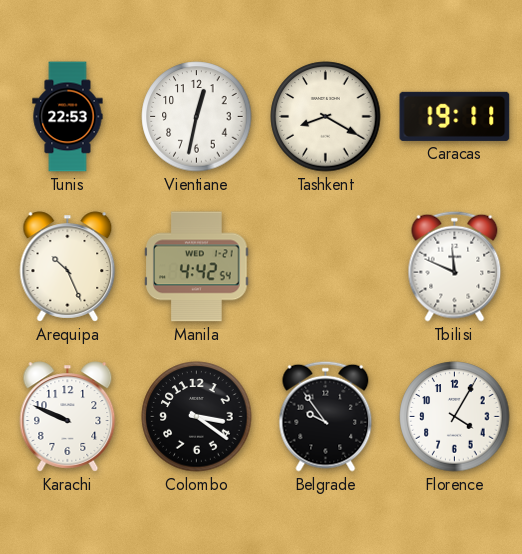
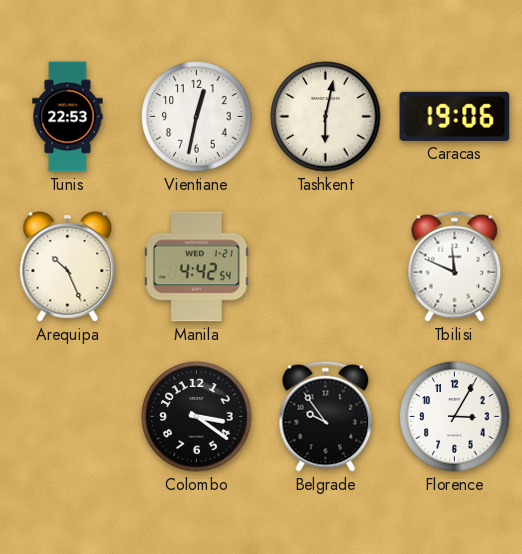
Tashkent: 8:20 -> 6:02
Caracas: 19:11 -> 19:06
Karachi: 9:49 -> none
Florence: 4:05 -> 3:05
